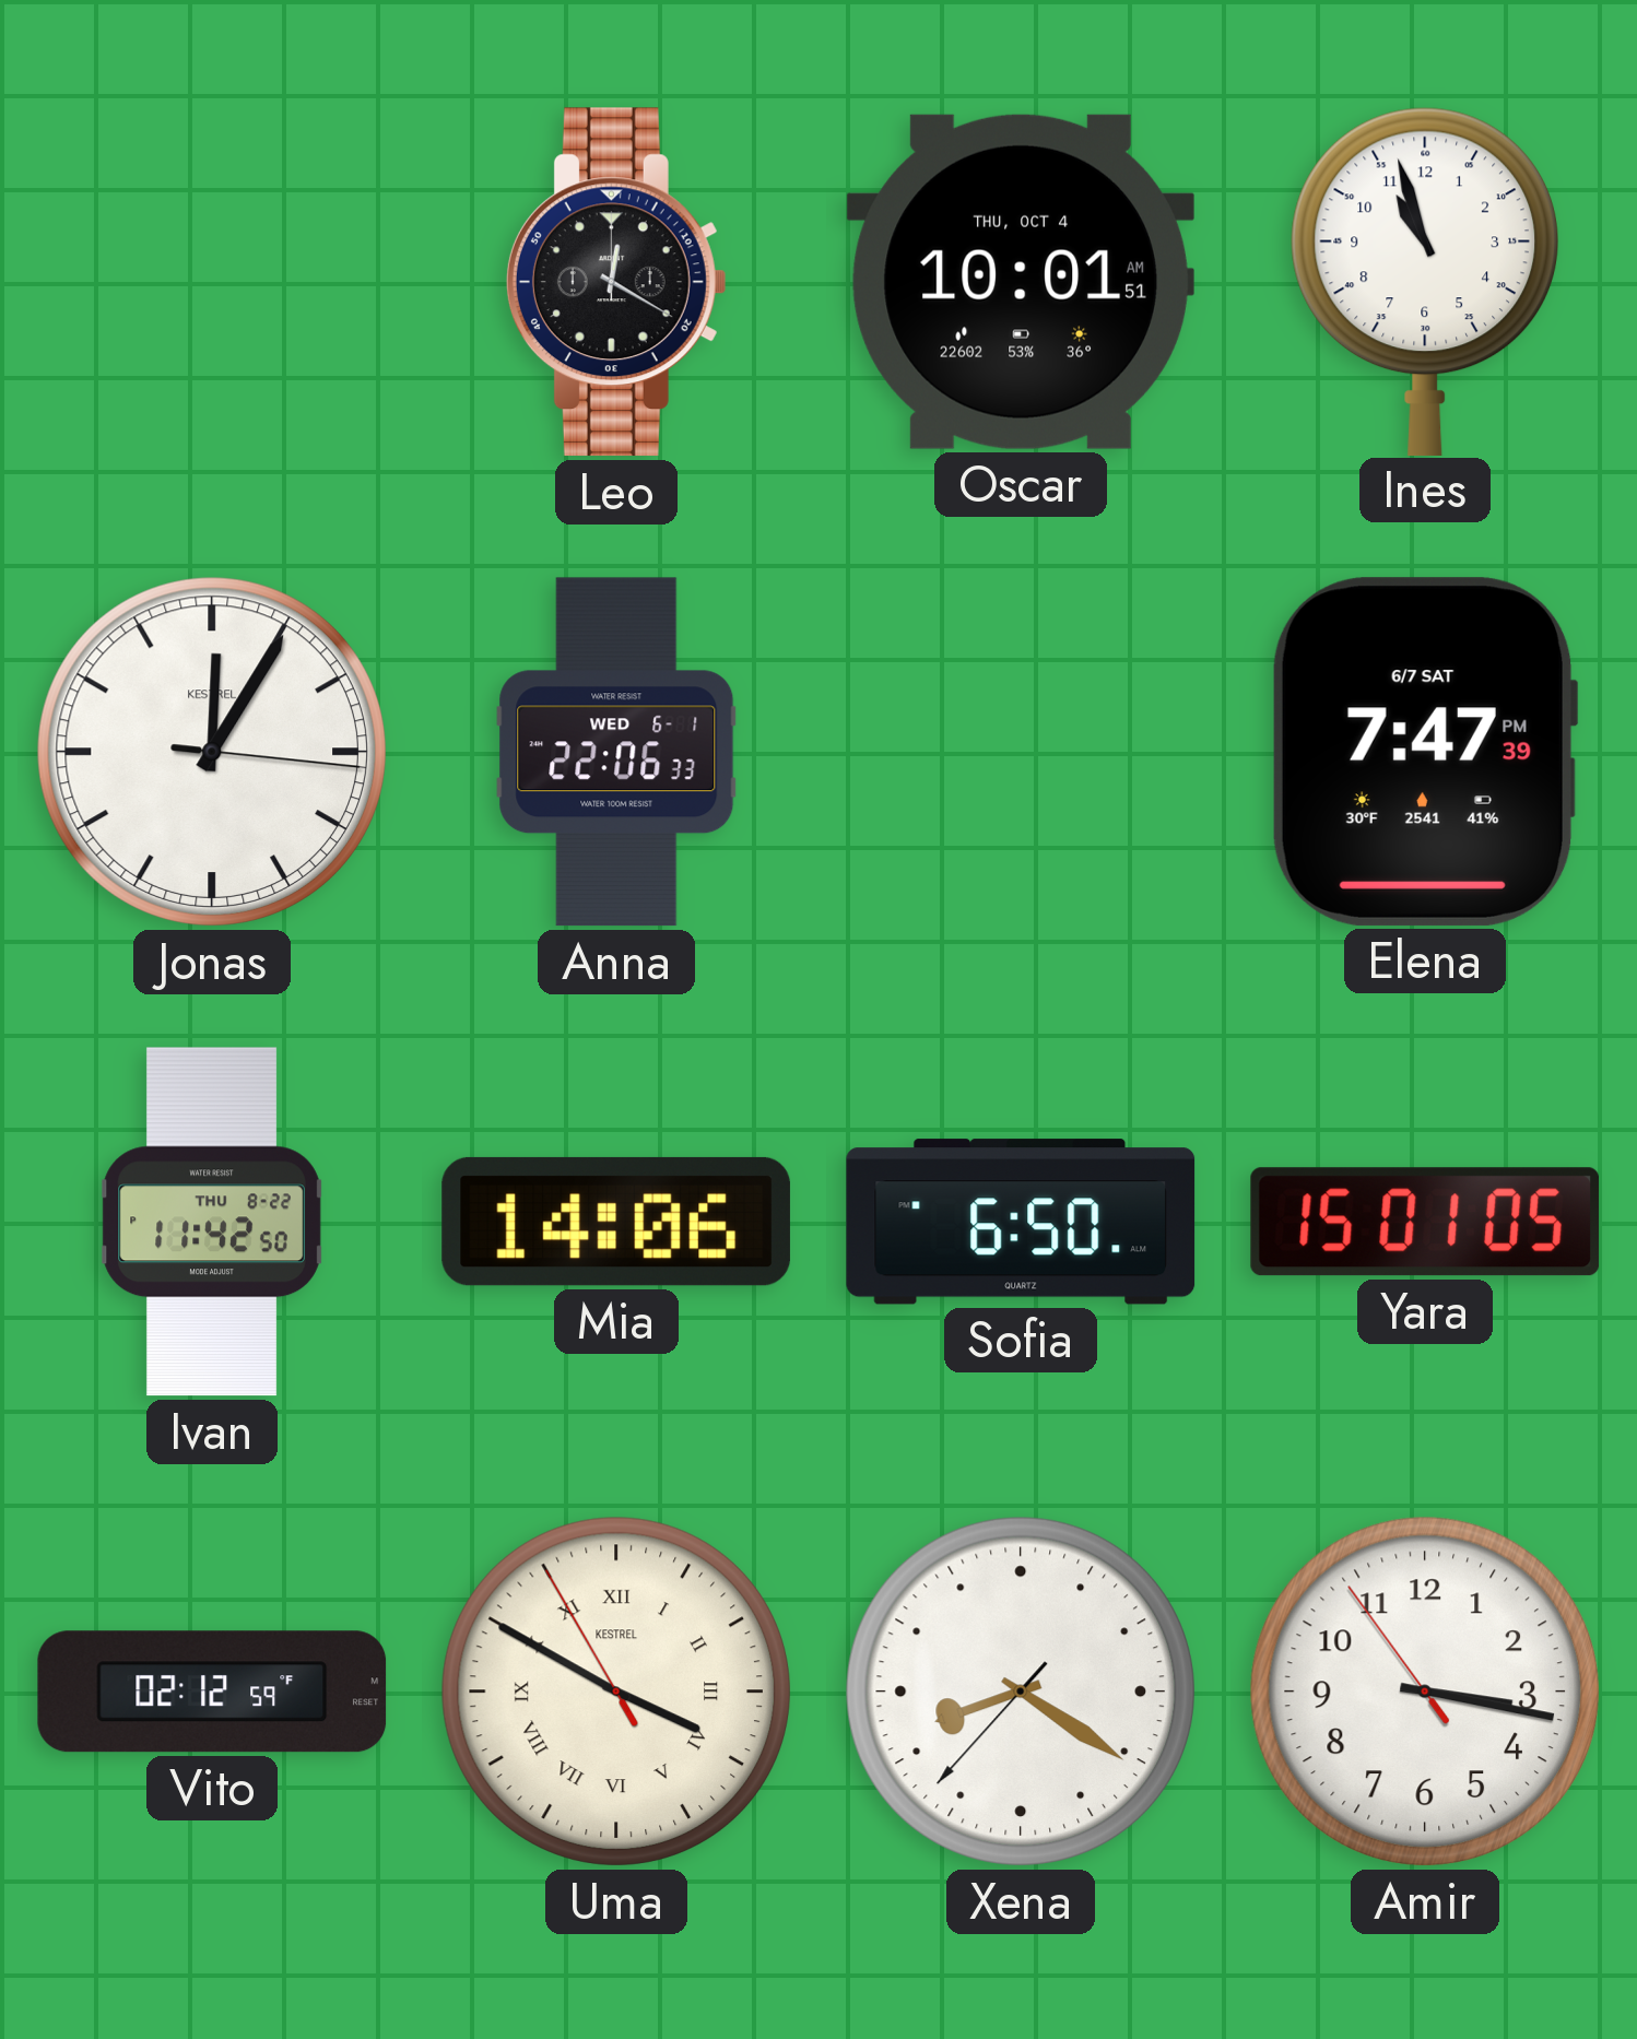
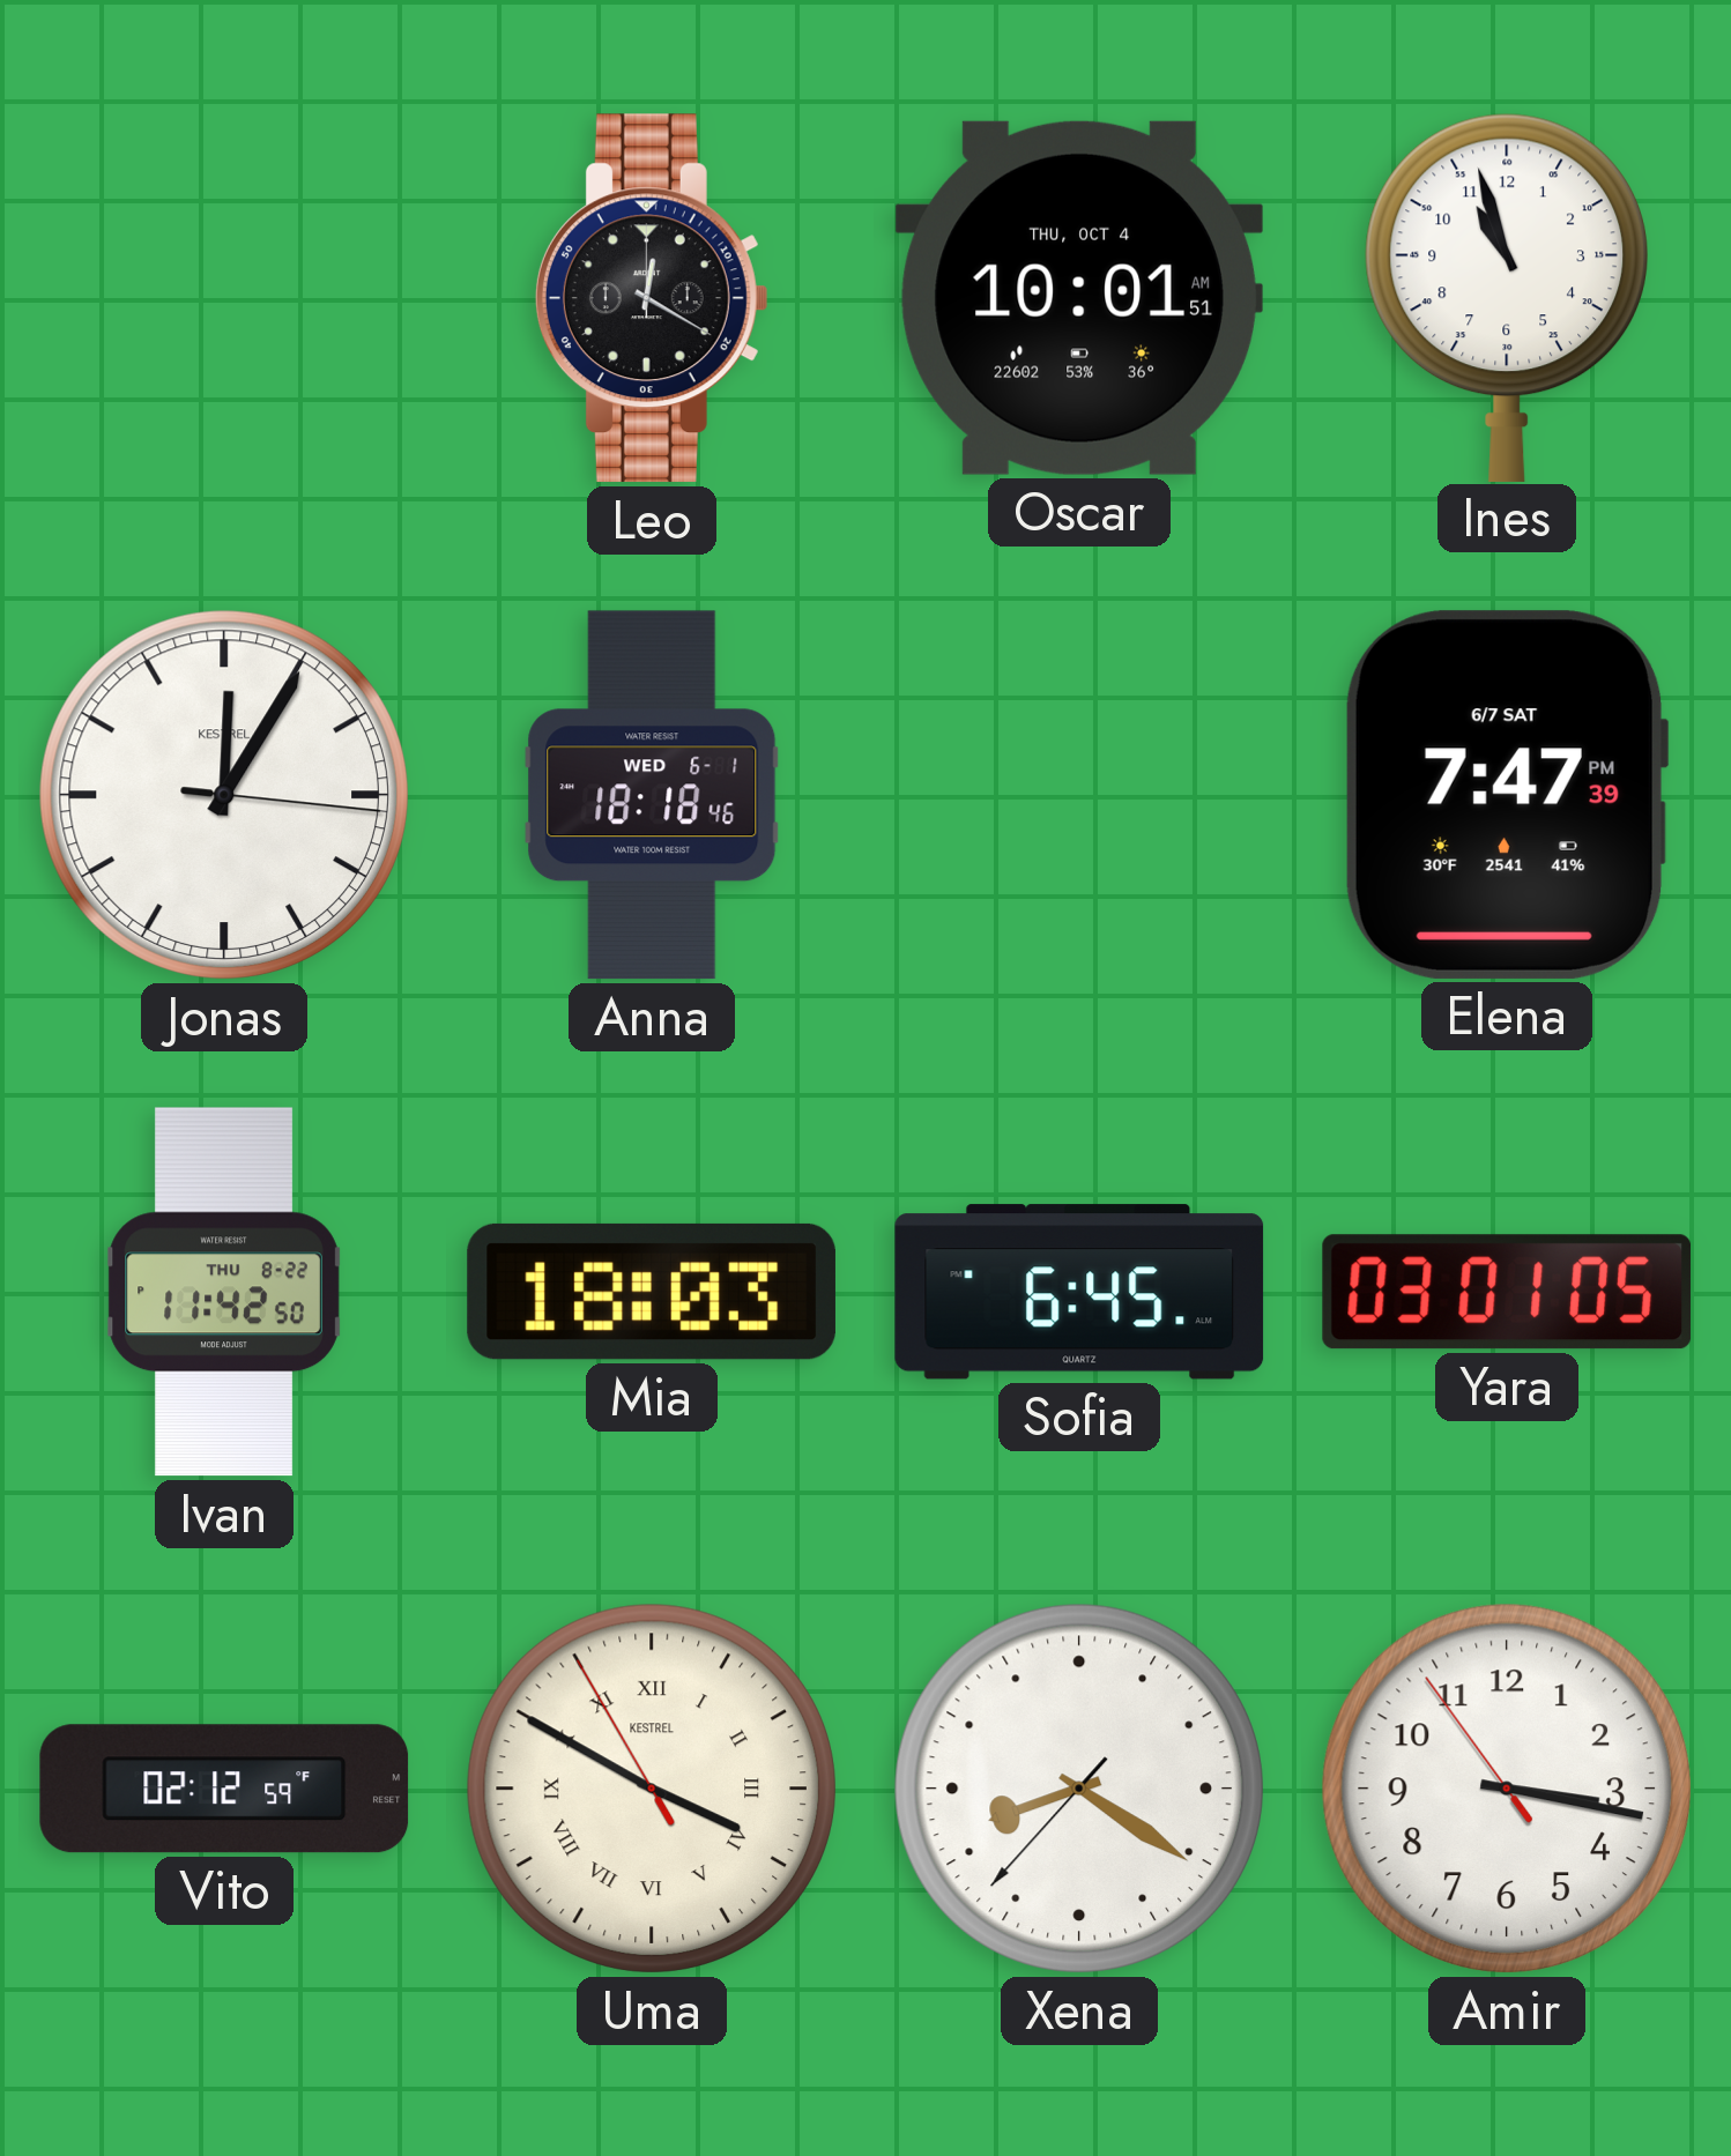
Anna: 22:06 -> 18:18
Mia: 14:06 -> 18:03
Sofia: 6:50 -> 6:45
Yara: 15:01 -> 03:01
